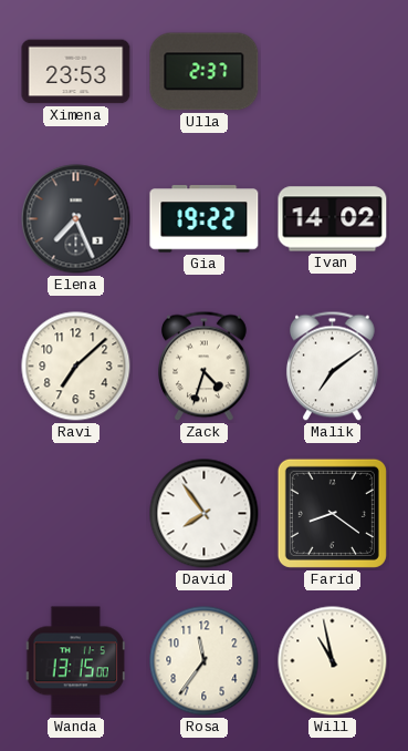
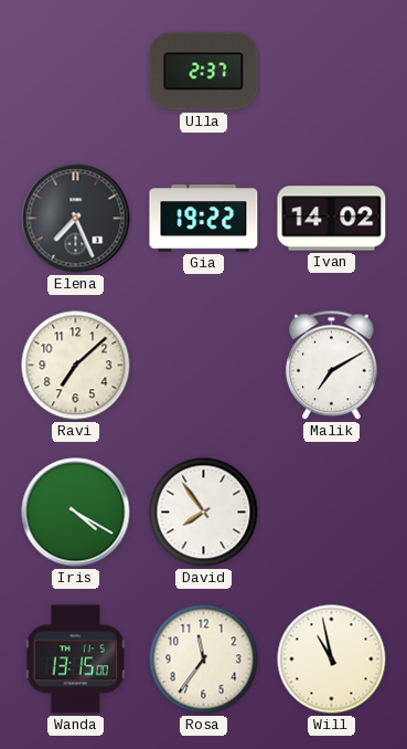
Ximena: 23:53 -> none
Zack: 4:33 -> none
Malik: 7:09 -> 7:10
Iris: none -> 4:20
Farid: 8:21 -> none
